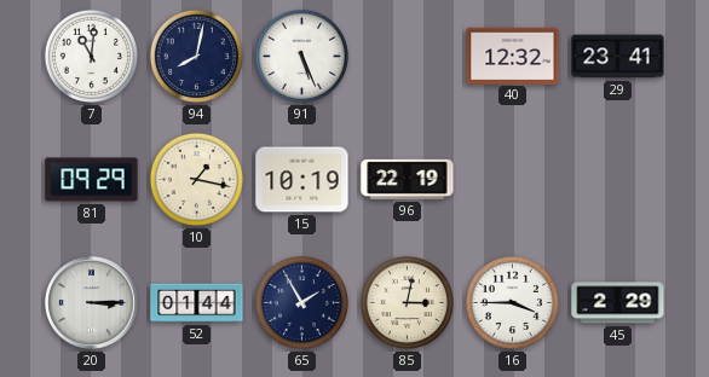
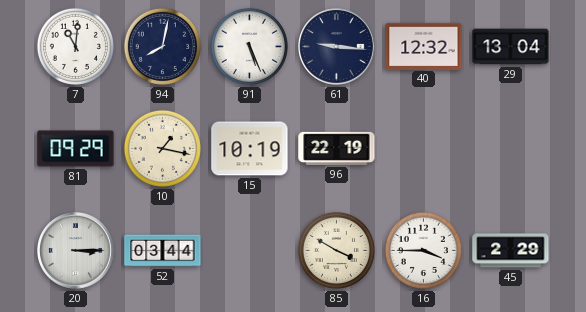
61: none -> 9:16
29: 23:41 -> 13:04
52: 01:44 -> 03:44
65: 1:55 -> none
85: 3:02 -> 3:50
